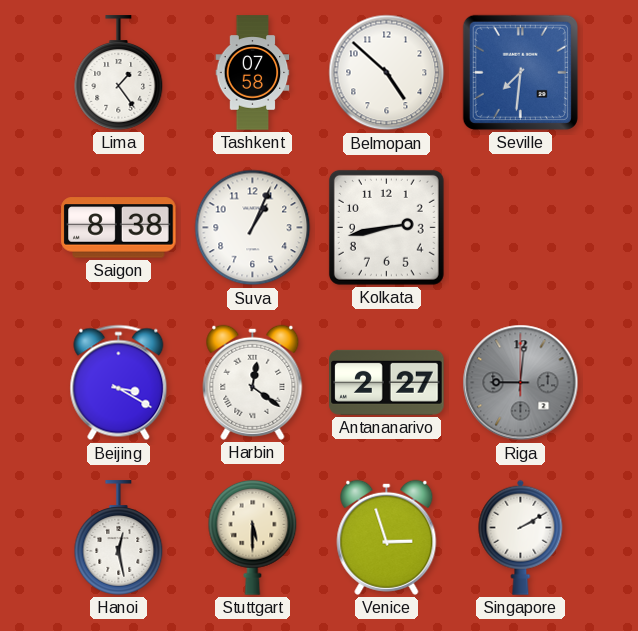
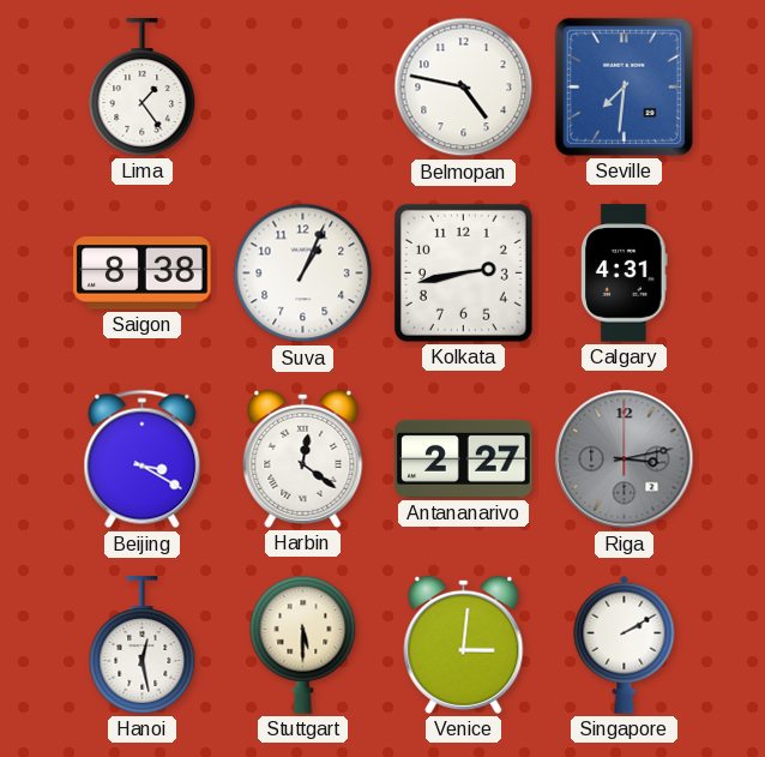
Tashkent: 07:58 -> none
Belmopan: 4:52 -> 4:47
Calgary: none -> 4:31
Riga: 9:01 -> 3:13
Venice: 2:57 -> 3:01
